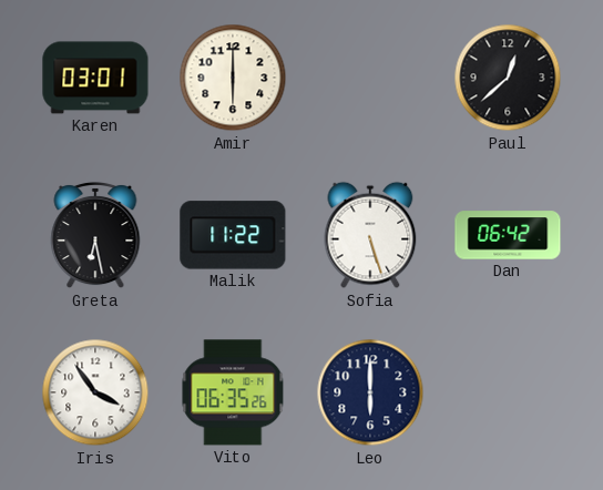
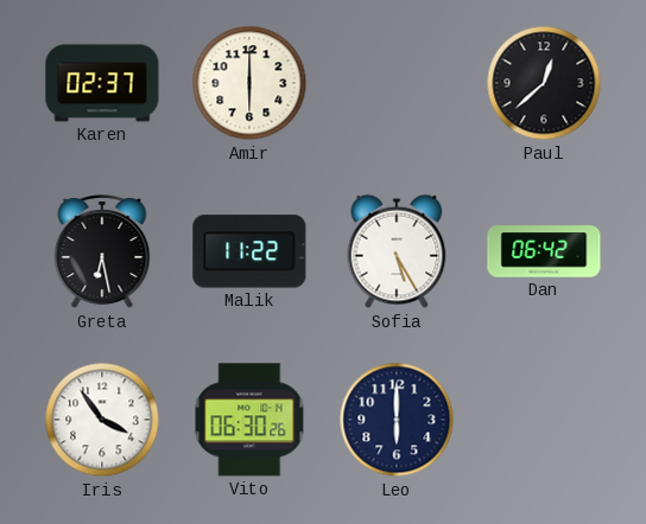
Karen: 03:01 -> 02:37
Sofia: 5:27 -> 5:25
Vito: 06:35 -> 06:30
